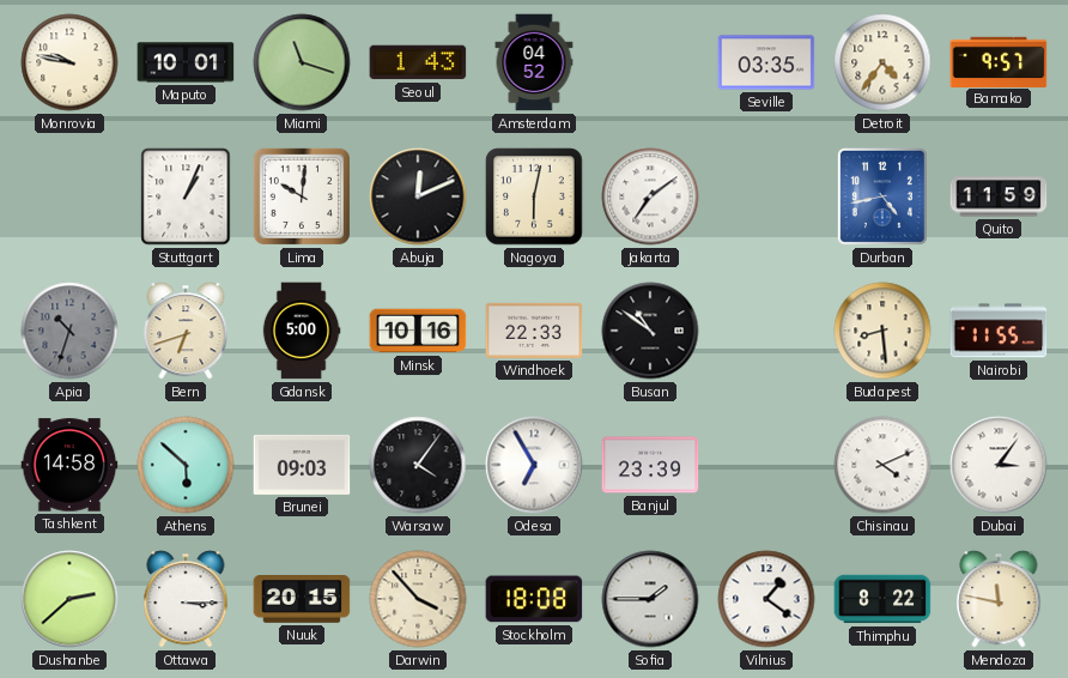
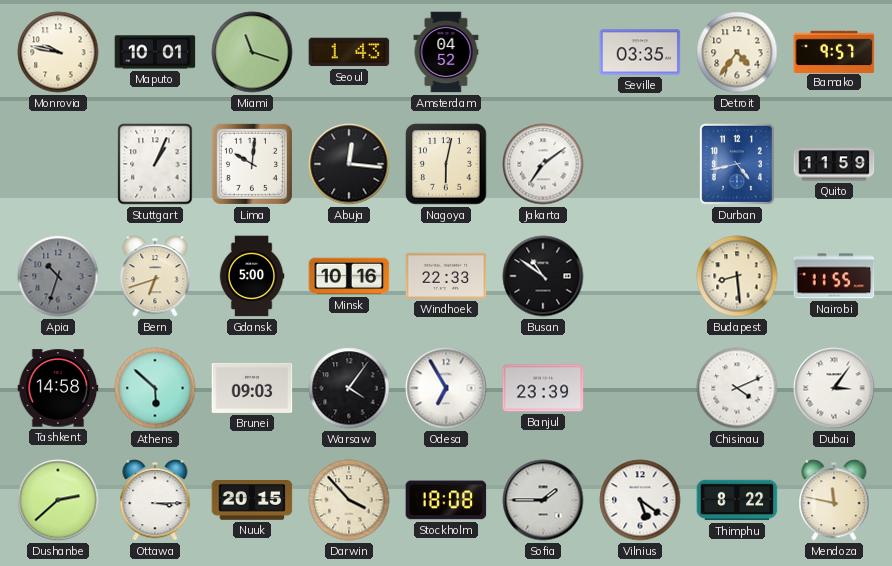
Abuja: 12:11 -> 12:16
Vilnius: 1:21 -> 5:21
